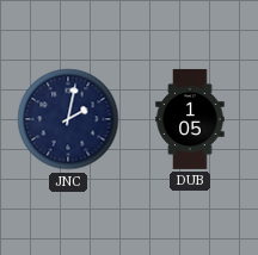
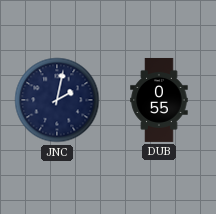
DUB: 1:05 -> 0:55
